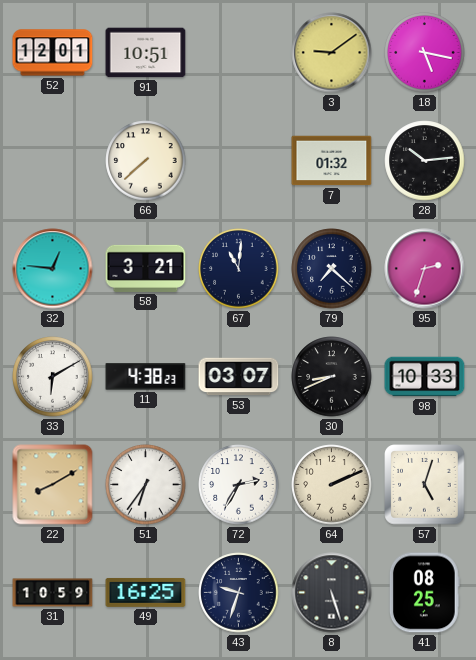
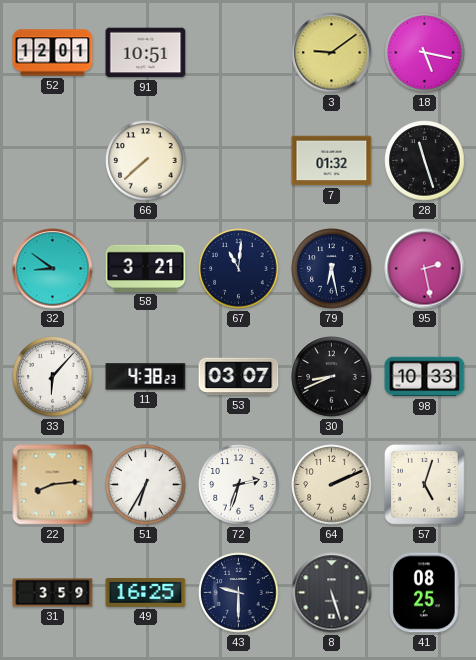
28: 10:14 -> 11:27
32: 12:46 -> 8:51
79: 7:22 -> 6:28
95: 2:33 -> 2:28
33: 6:10 -> 6:07
22: 8:10 -> 8:14
51: 6:36 -> 6:35
72: 2:35 -> 2:33
31: 10:59 -> 3:59
43: 9:33 -> 9:30
